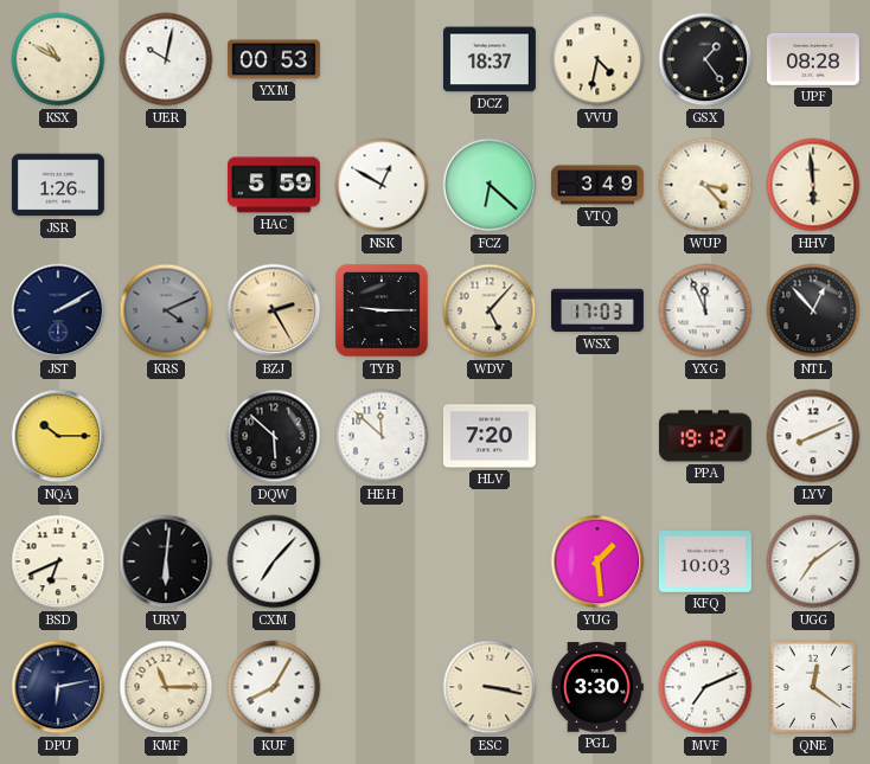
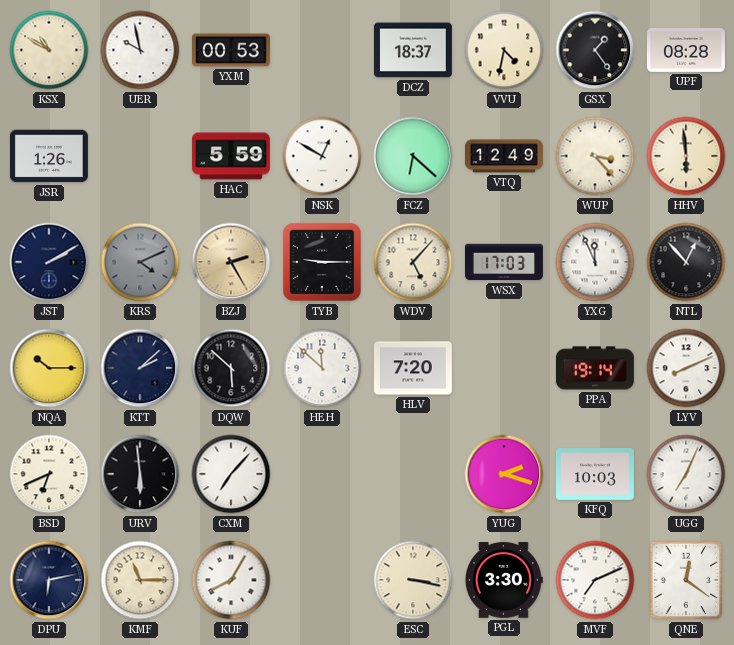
UER: 10:02 -> 9:58
VTQ: 3:49 -> 12:49
KTT: none -> 2:08
PPA: 19:12 -> 19:14
URV: 6:01 -> 5:59
YUG: 1:29 -> 2:18
UGG: 7:09 -> 7:04
